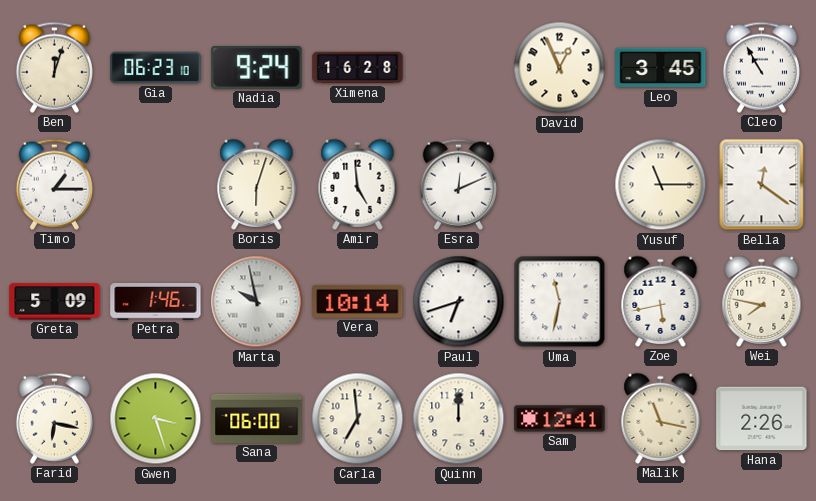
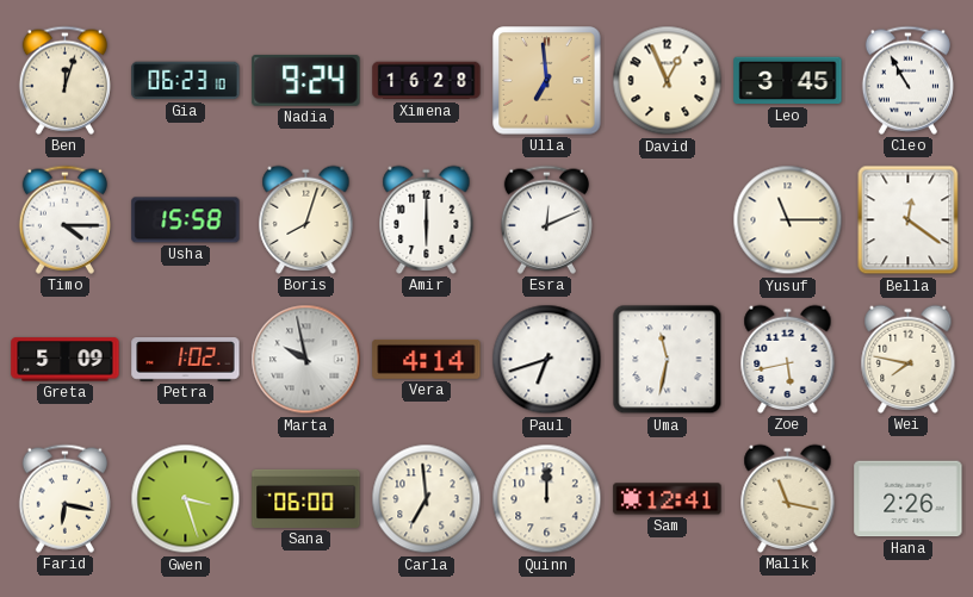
Ulla: none -> 6:59
Timo: 1:15 -> 4:15
Usha: none -> 15:58
Boris: 6:03 -> 8:03
Amir: 4:59 -> 6:00
Petra: 1:46 -> 1:02
Vera: 10:14 -> 4:14
